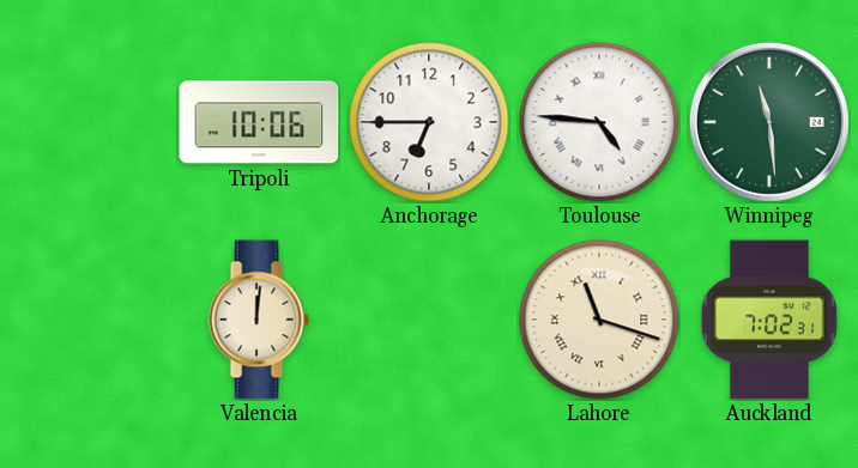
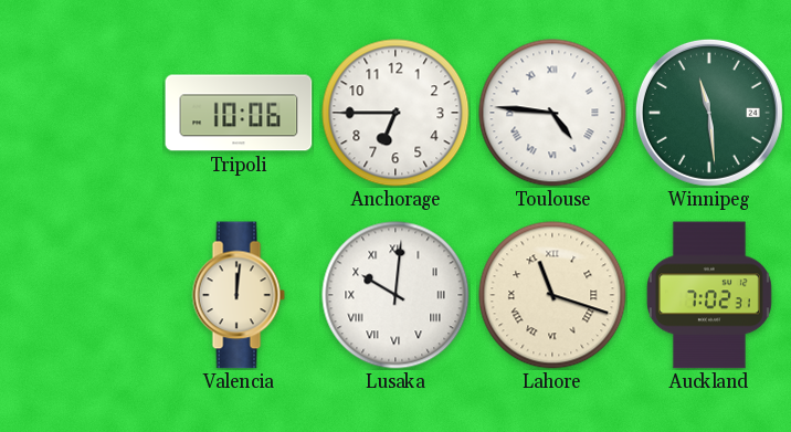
Lusaka: none -> 10:01
